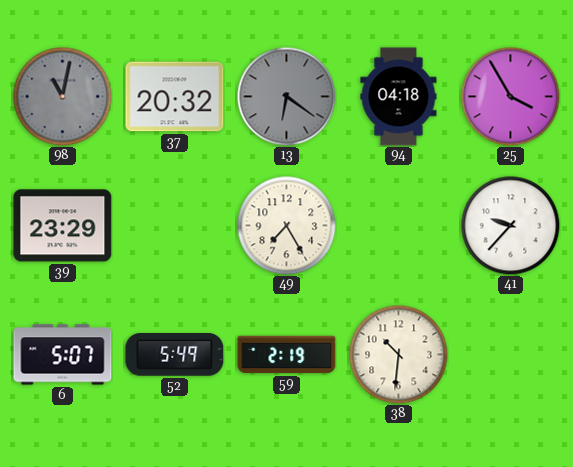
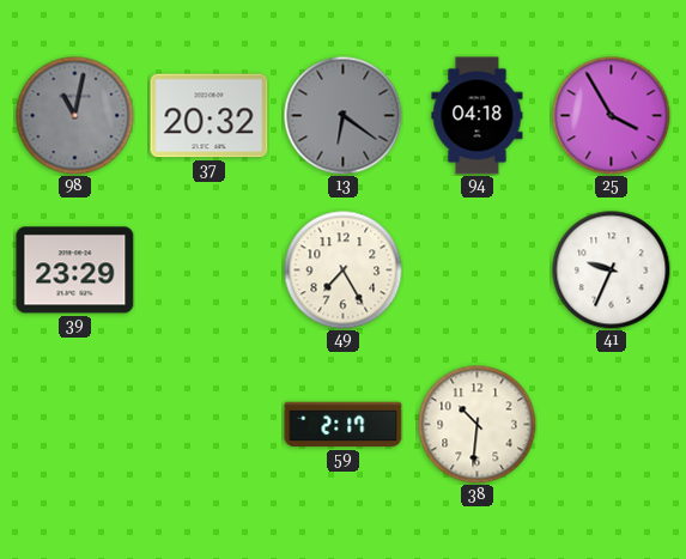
41: 9:37 -> 9:34
6: 5:07 -> none
52: 5:49 -> none
59: 2:19 -> 2:17
